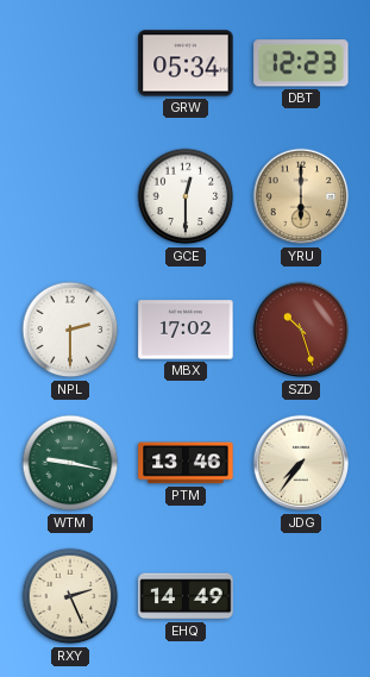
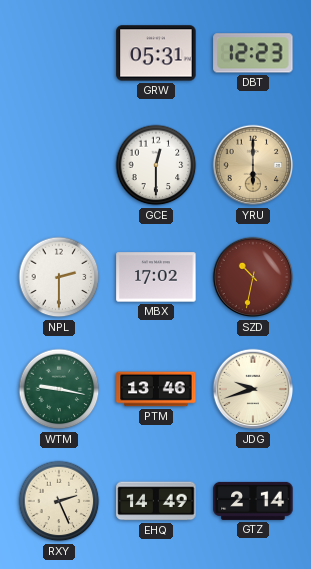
GRW: 05:34 -> 05:31
SZD: 10:27 -> 10:32
JDG: 7:36 -> 9:42
GTZ: none -> 2:14
